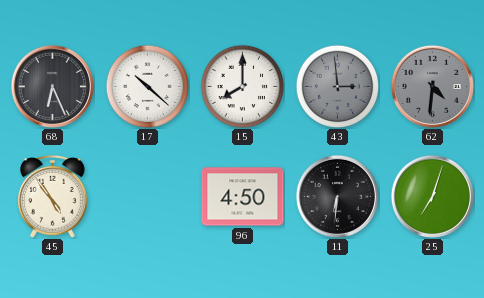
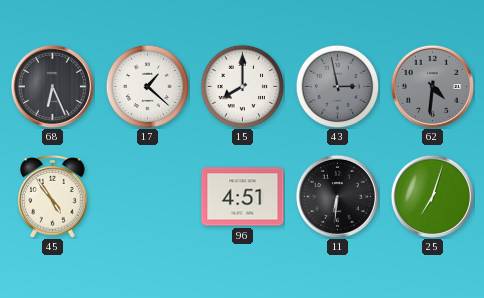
17: 10:22 -> 1:22
43: 2:59 -> 2:58
96: 4:50 -> 4:51
